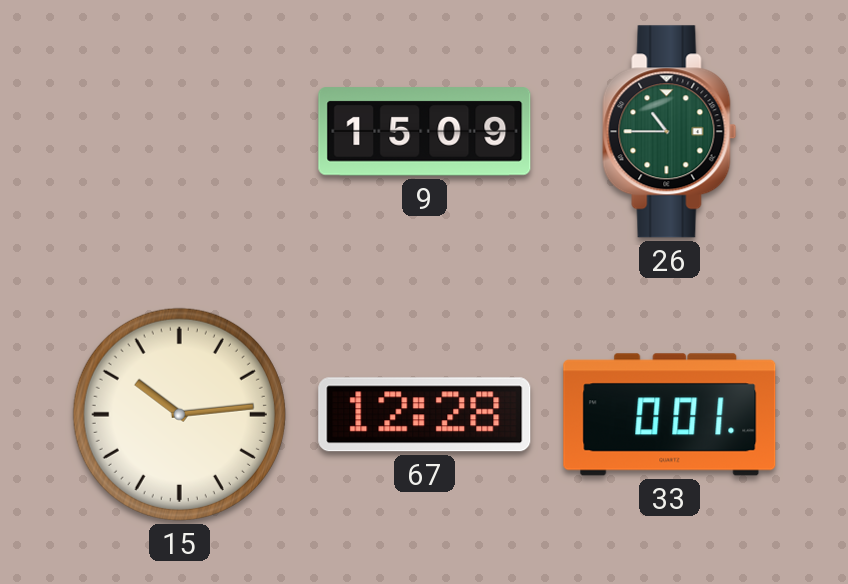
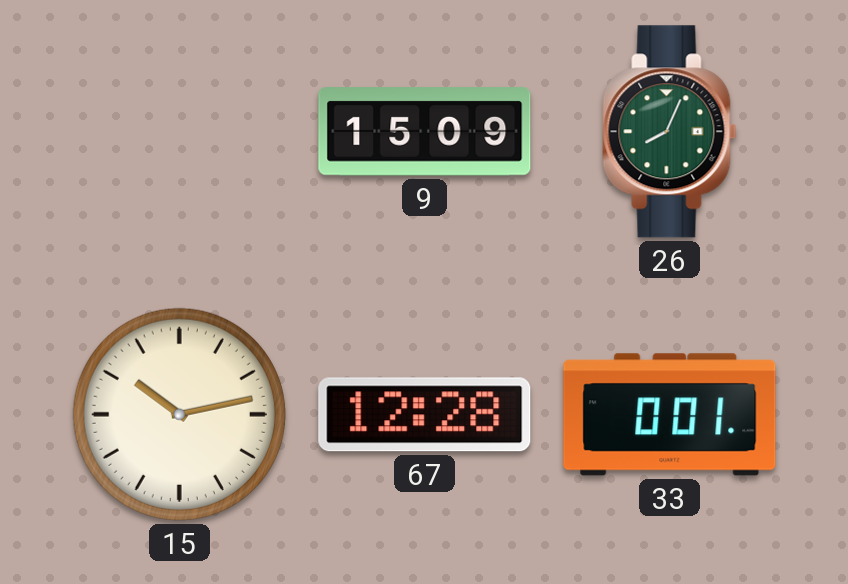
26: 10:45 -> 8:04
15: 10:14 -> 10:13
